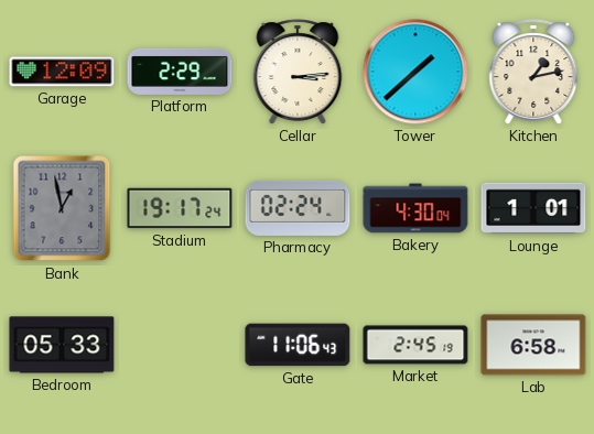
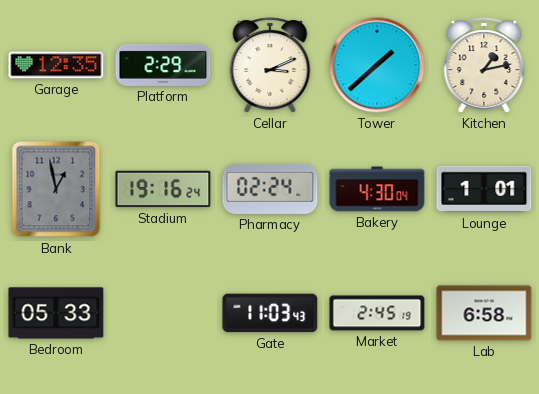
Garage: 12:09 -> 12:35
Cellar: 3:14 -> 3:11
Stadium: 19:17 -> 19:16
Gate: 11:06 -> 11:03
